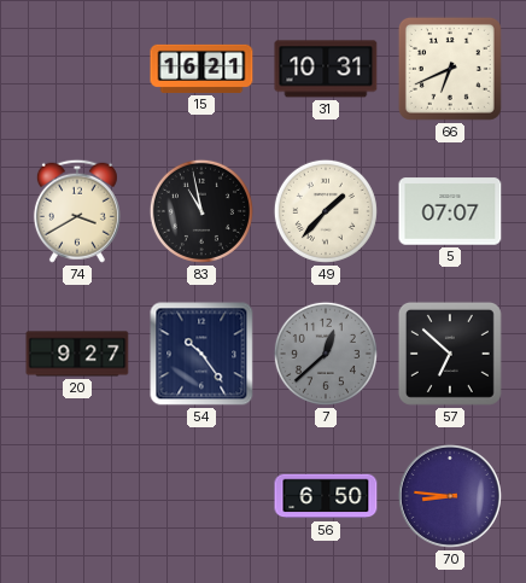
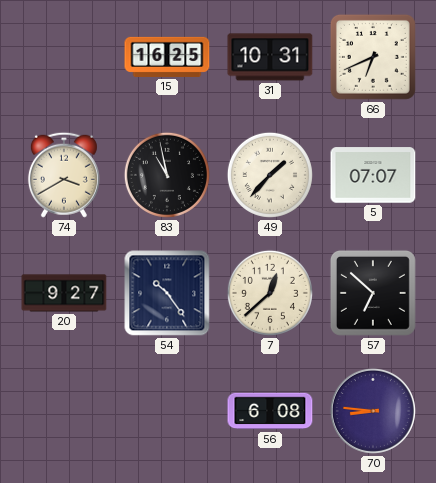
15: 16:21 -> 16:25
7 dial: grey -> cream
56: 6:50 -> 6:08
